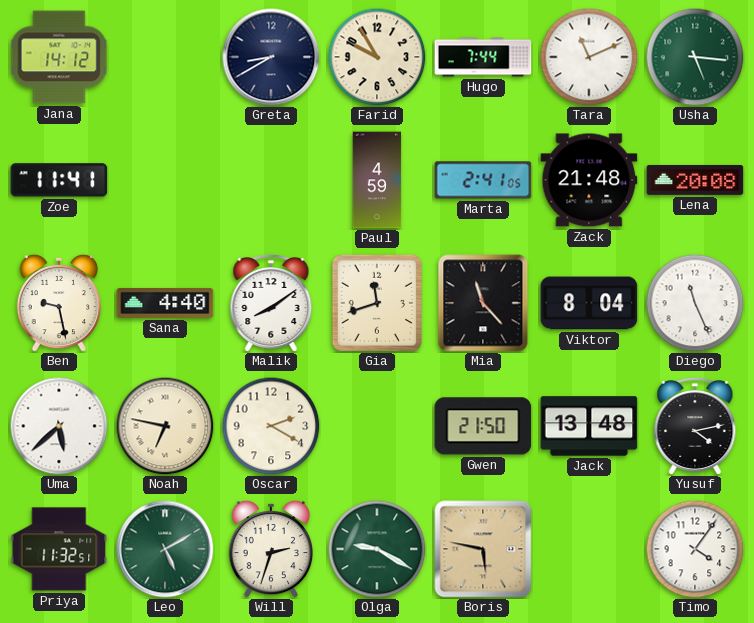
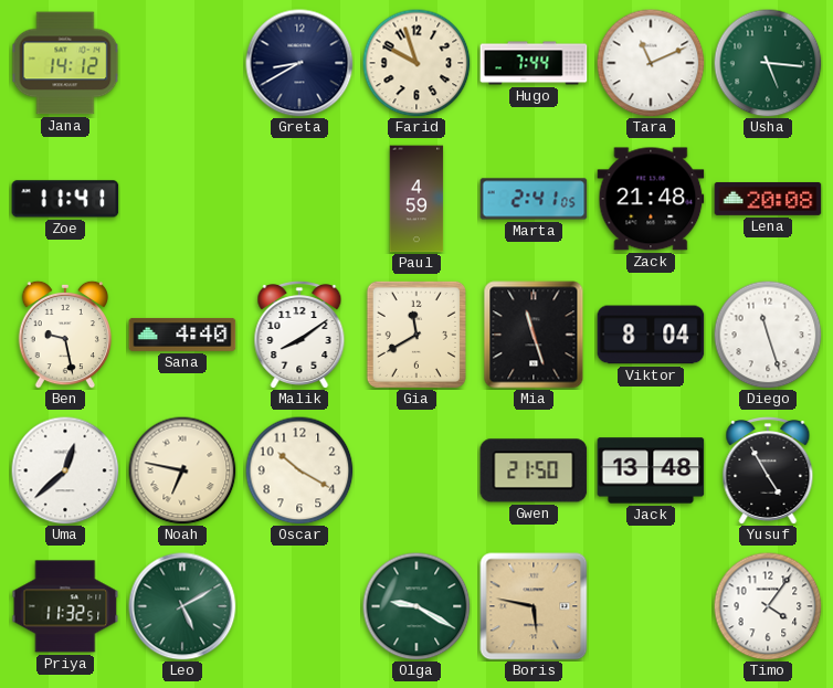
Farid: 9:55 -> 9:57
Gia: 11:42 -> 11:40
Mia: 11:23 -> 11:27
Diego: 11:26 -> 11:27
Uma: 5:38 -> 12:38
Oscar: 2:20 -> 10:20
Yusuf: 4:13 -> 4:55
Will: 2:33 -> none
